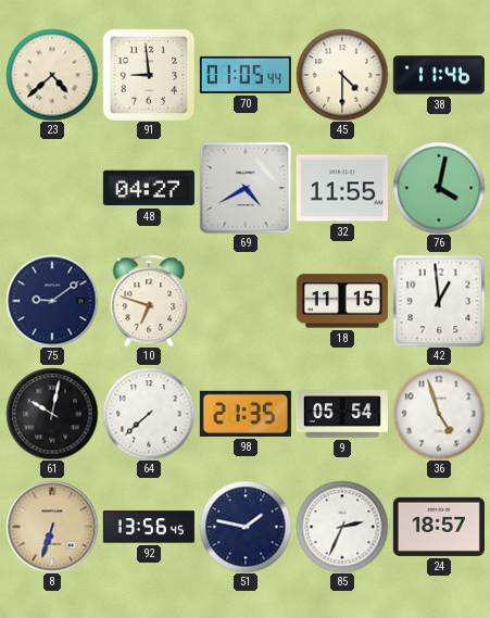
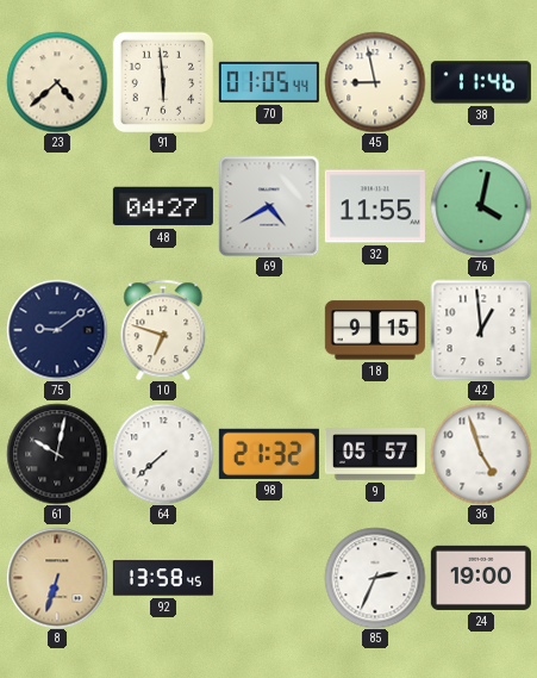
91: 8:59 -> 5:59
45: 4:30 -> 8:58
18: 11:15 -> 9:15
98: 21:35 -> 21:32
9: 05:54 -> 05:57
92: 13:56 -> 13:58
51: 1:47 -> none
24: 18:57 -> 19:00
